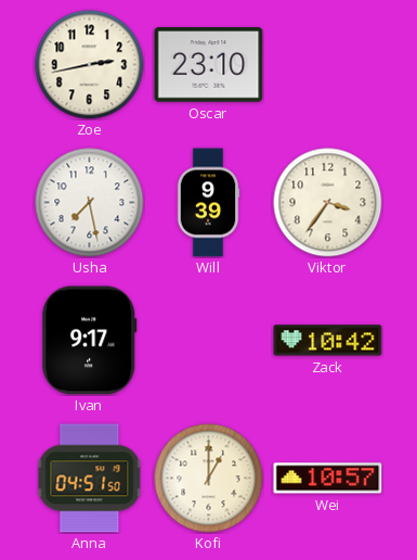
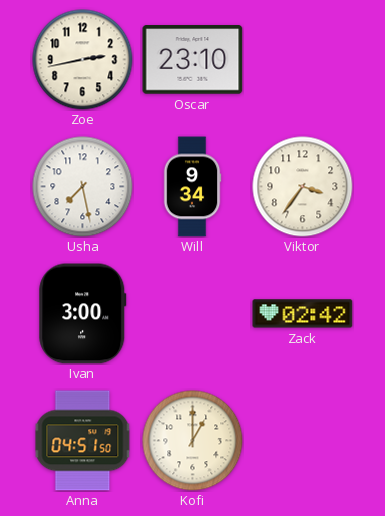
Will: 9:39 -> 9:34
Ivan: 9:17 -> 3:00
Zack: 10:42 -> 02:42
Wei: 10:57 -> none
